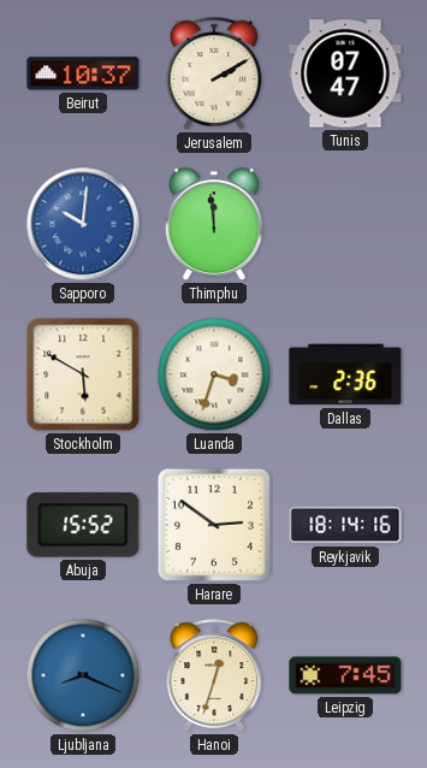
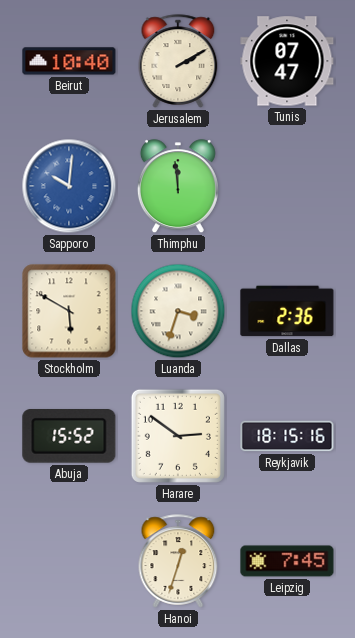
Beirut: 10:37 -> 10:40
Reykjavik: 18:14 -> 18:15
Ljubljana: 8:19 -> none
